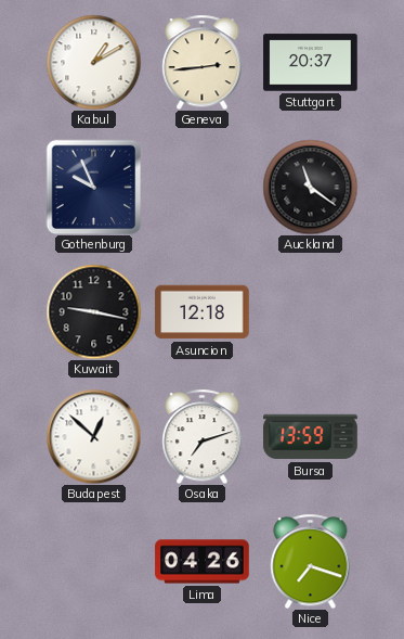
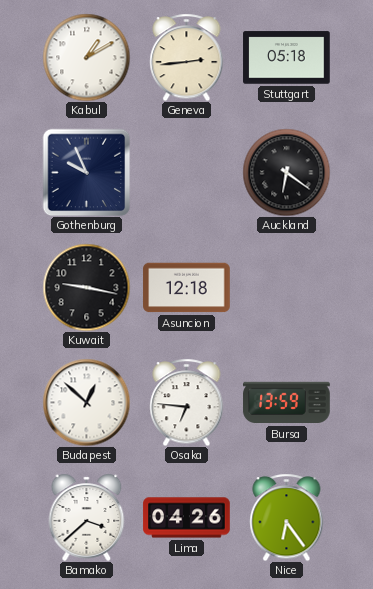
Stuttgart: 20:37 -> 05:18
Auckland: 11:21 -> 6:21
Osaka: 7:12 -> 6:46
Bamako: none -> 3:38
Nice: 7:18 -> 6:24
